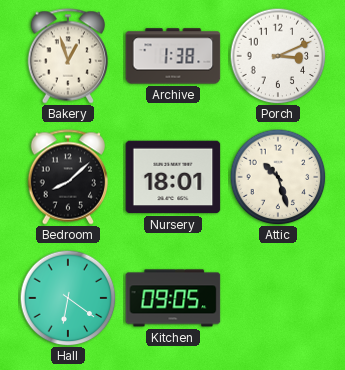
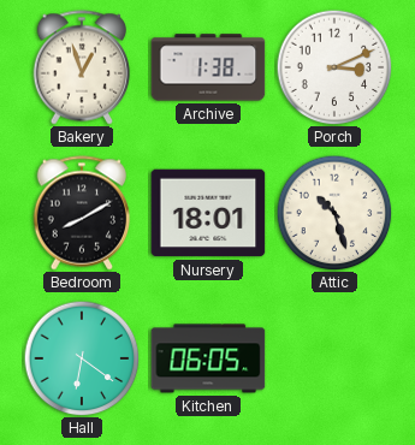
Bedroom: 8:08 -> 8:10
Kitchen: 09:05 -> 06:05
